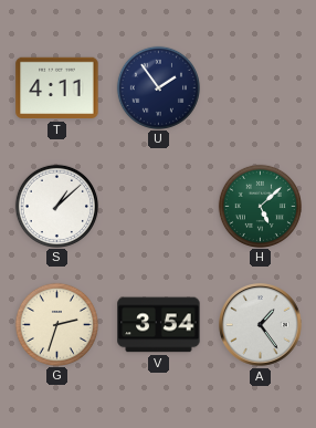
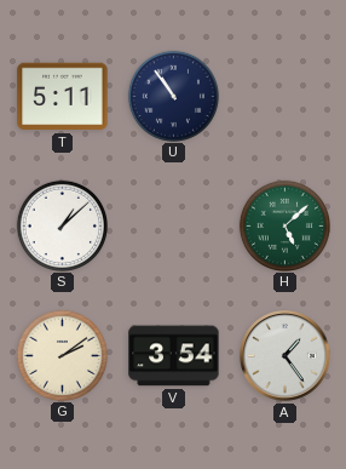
T: 4:11 -> 5:11
U: 1:54 -> 10:54
G: 2:33 -> 2:09
